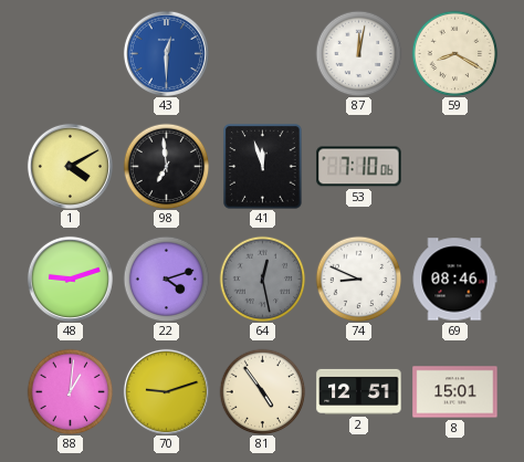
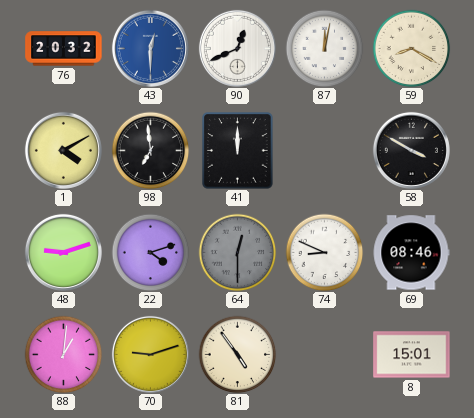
76: none -> 20:32
90: none -> 12:41
41: 11:57 -> 12:00
53: 7:10 -> none
58: none -> 3:50
64: 12:28 -> 12:30
2: 12:51 -> none
